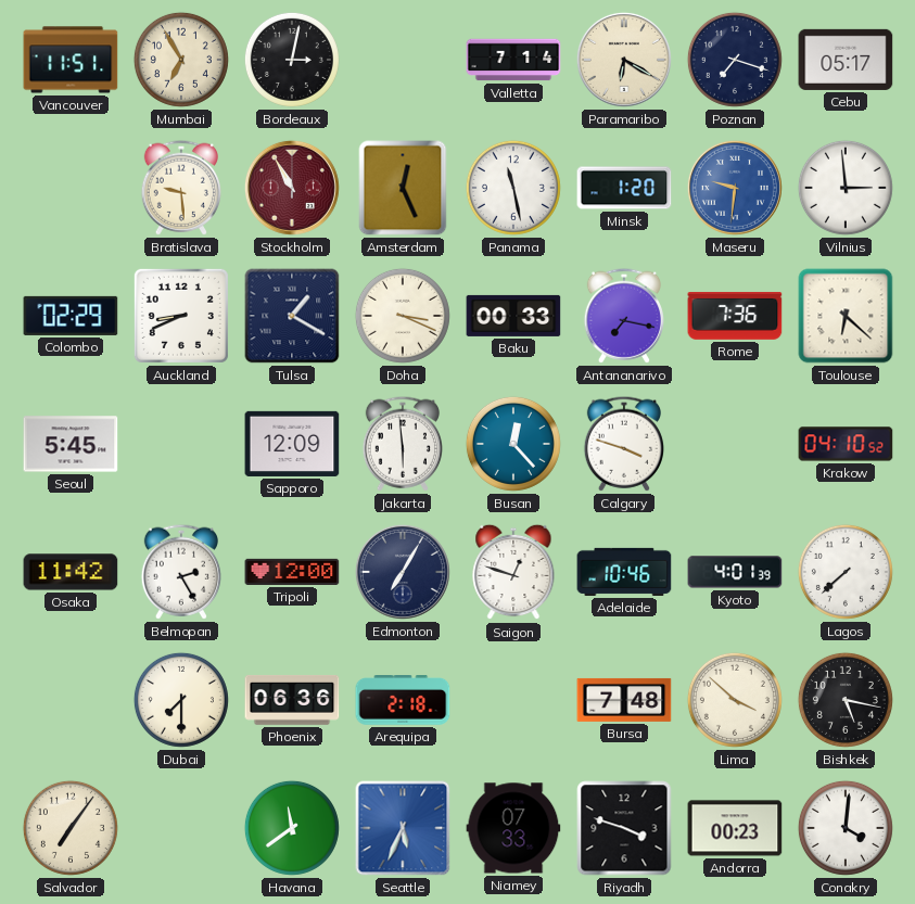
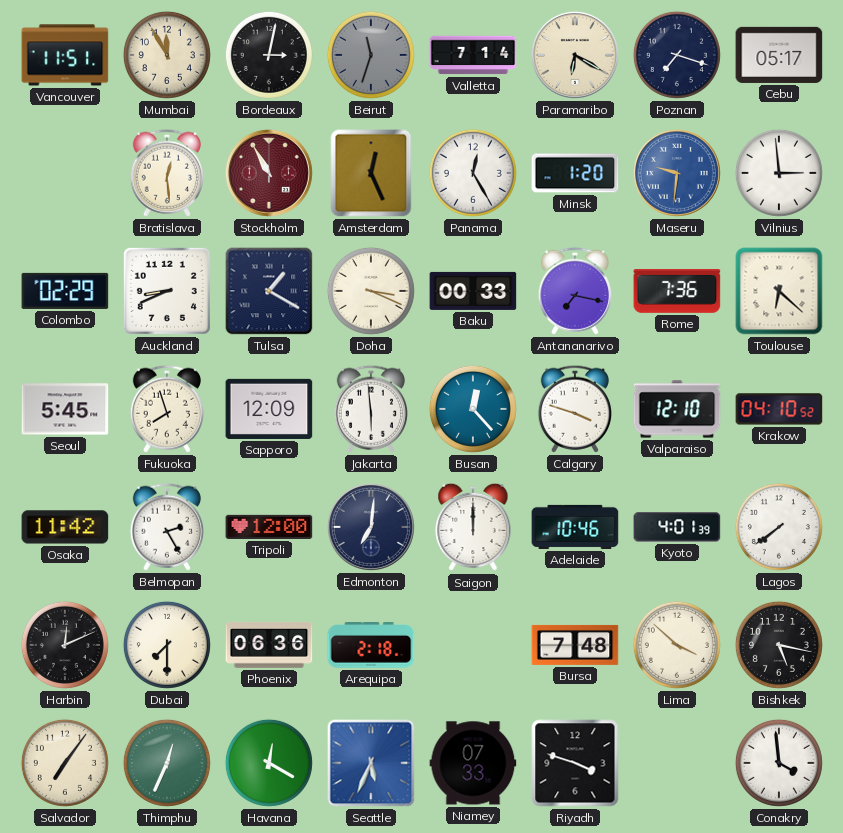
Mumbai: 6:55 -> 11:55
Beirut: none -> 11:33
Bratislava: 9:29 -> 12:29
Panama: 11:28 -> 12:25
Fukuoka: none -> 7:57
Valparaiso: none -> 12:10
Edmonton: 7:05 -> 7:01
Saigon: 12:48 -> 12:00
Lagos: 7:38 -> 7:39
Harbin: none -> 12:11
Thimphu: none -> 12:34
Havana: 11:39 -> 12:20
Andorra: 00:23 -> none
Conakry: 4:01 -> 3:59
